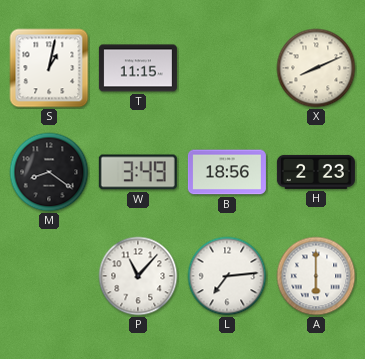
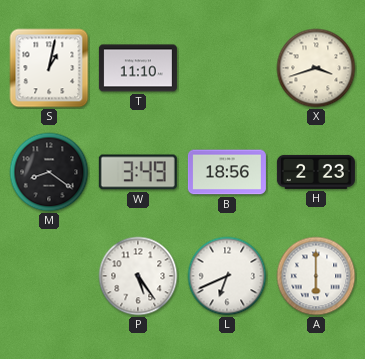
T: 11:15 -> 11:10
X: 8:11 -> 3:42
P: 11:07 -> 5:24
L: 7:14 -> 6:41
